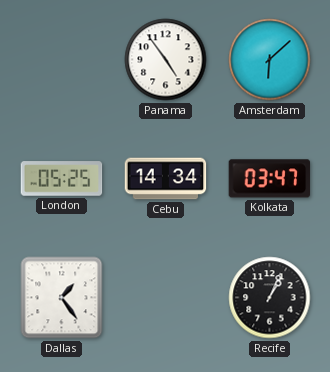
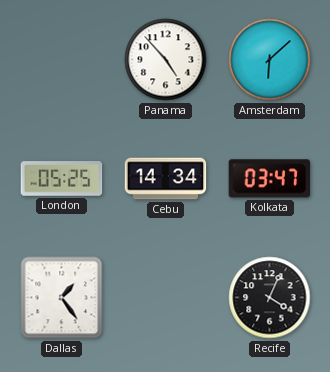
Panama: 4:54 -> 4:53
Recife: 1:04 -> 4:04
